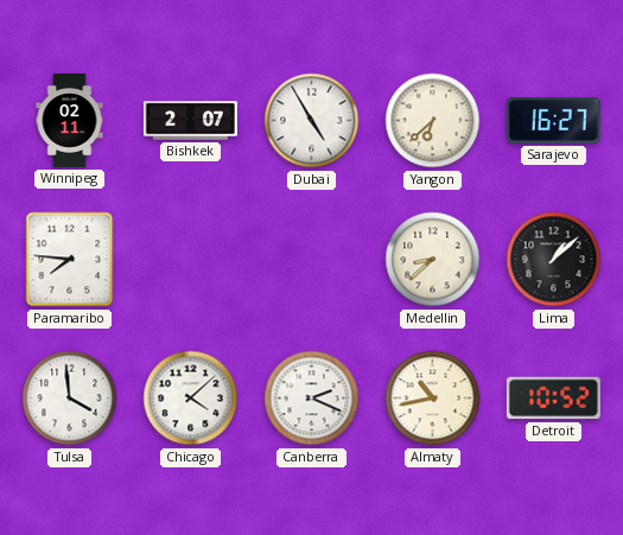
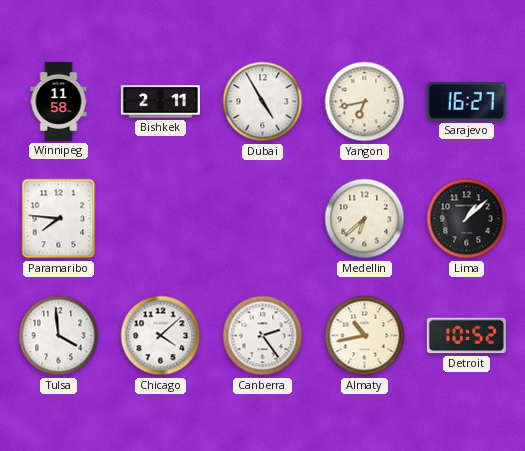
Winnipeg: 02:11 -> 11:58
Bishkek: 2:07 -> 2:11
Yangon: 6:38 -> 6:43
Medellin: 8:38 -> 6:38
Canberra: 2:19 -> 2:24
